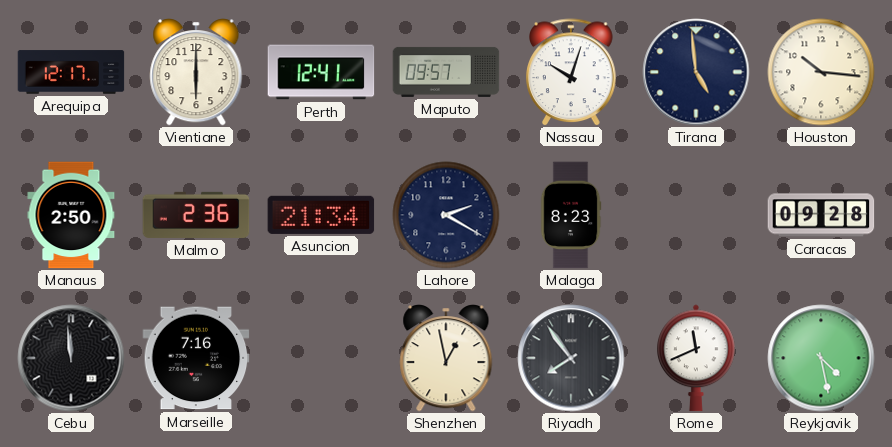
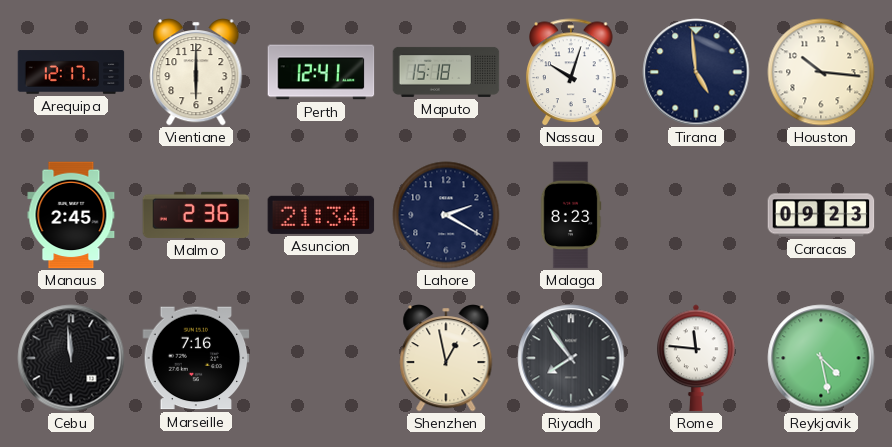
Maputo: 09:57 -> 15:18
Manaus: 2:50 -> 2:45
Caracas: 09:28 -> 09:23
Rome: 11:41 -> 11:46
